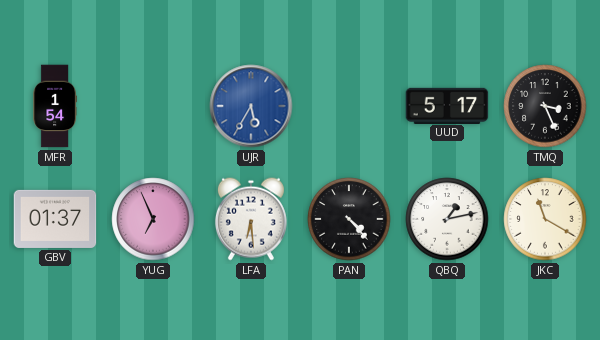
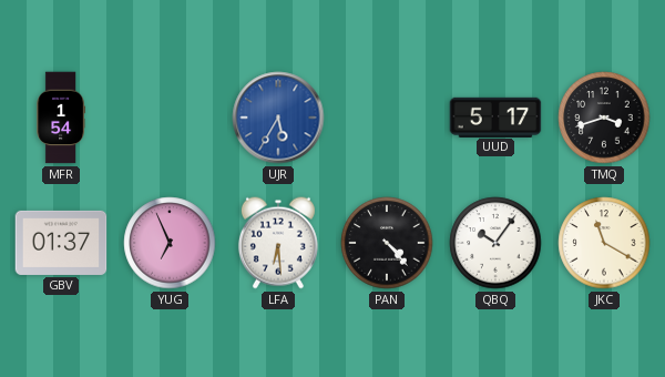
TMQ: 3:26 -> 3:42
QBQ: 1:13 -> 10:06
